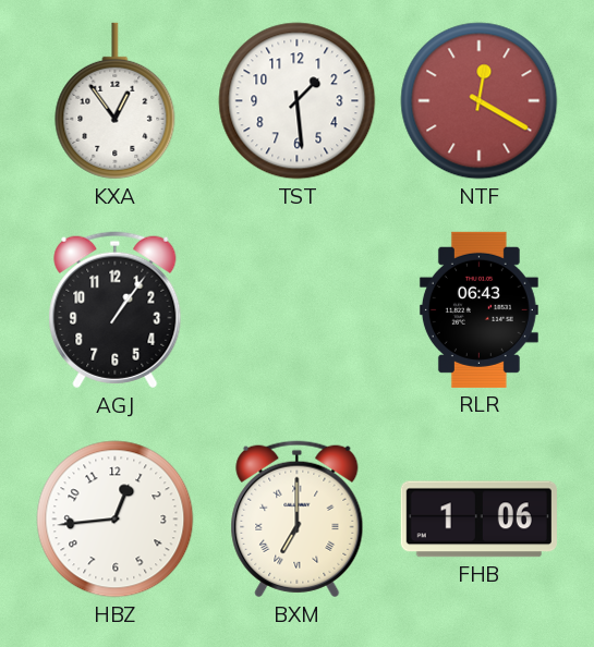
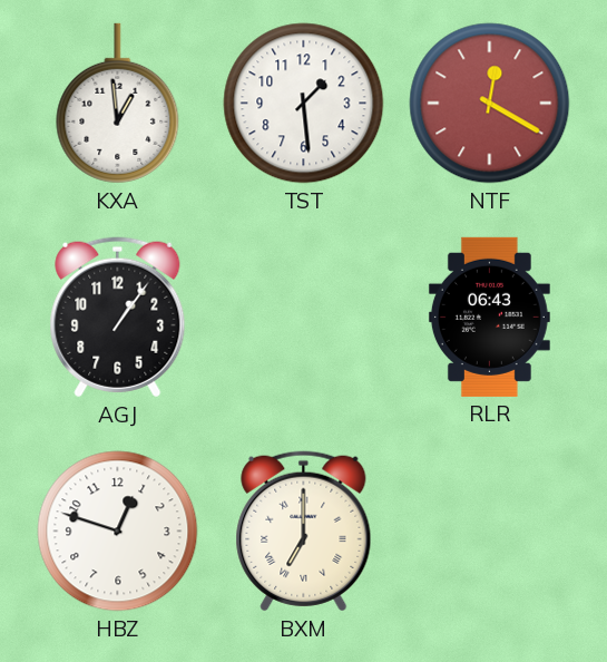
KXA: 12:54 -> 12:59
HBZ: 12:44 -> 12:48
FHB: 1:06 -> none
